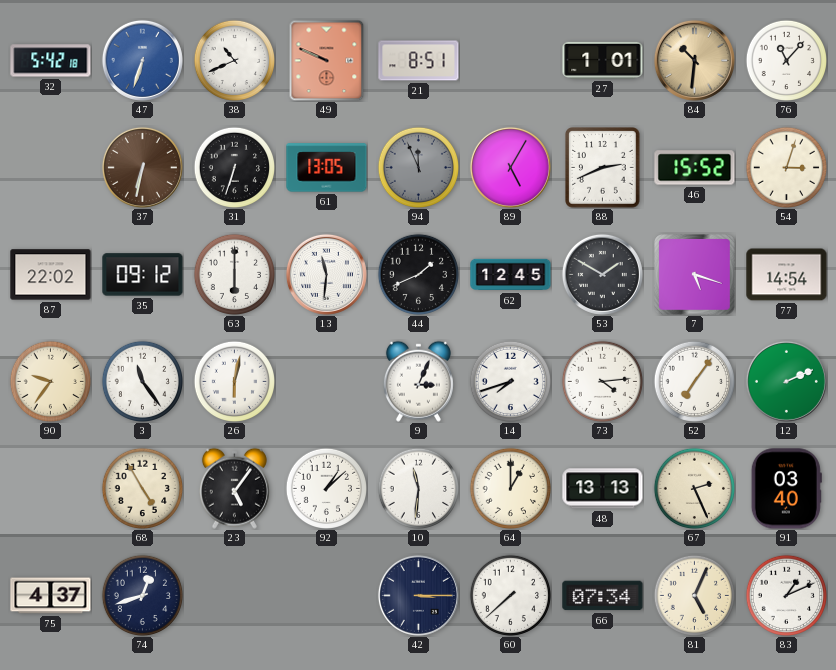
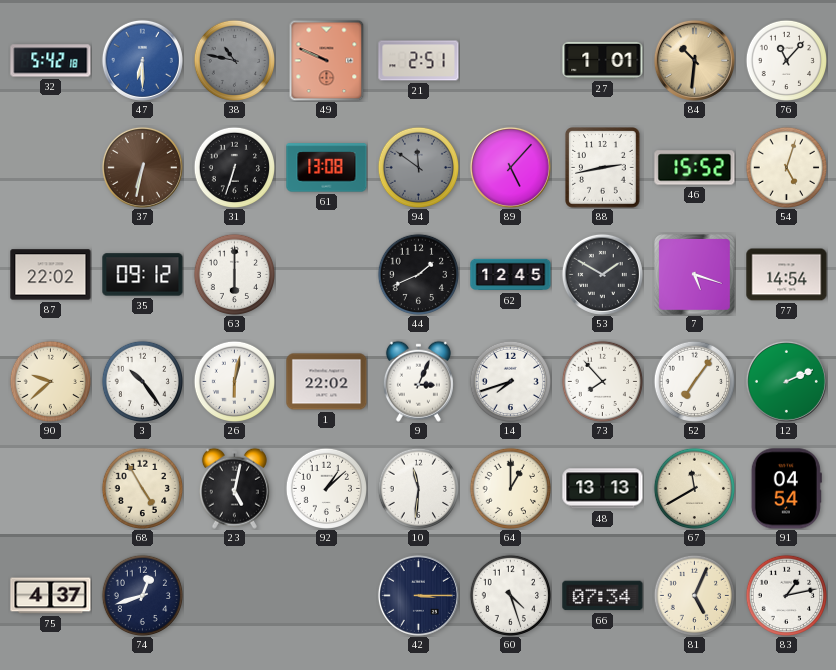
47: 6:33 -> 6:30
38: 10:41 -> 10:47
38 dial: white -> grey
21: 8:51 -> 2:51
61: 13:05 -> 13:08
94: 11:56 -> 11:51
89: 5:05 -> 5:07
88: 2:41 -> 2:43
54: 3:03 -> 5:03
13: 11:31 -> none
90: 9:36 -> 9:38
3: 11:24 -> 10:24
1: none -> 22:02
73: 4:14 -> 7:53
23: 5:06 -> 5:02
67: 2:26 -> 11:40
91: 03:40 -> 04:54
60: 7:38 -> 4:27
83: 1:11 -> 1:13
